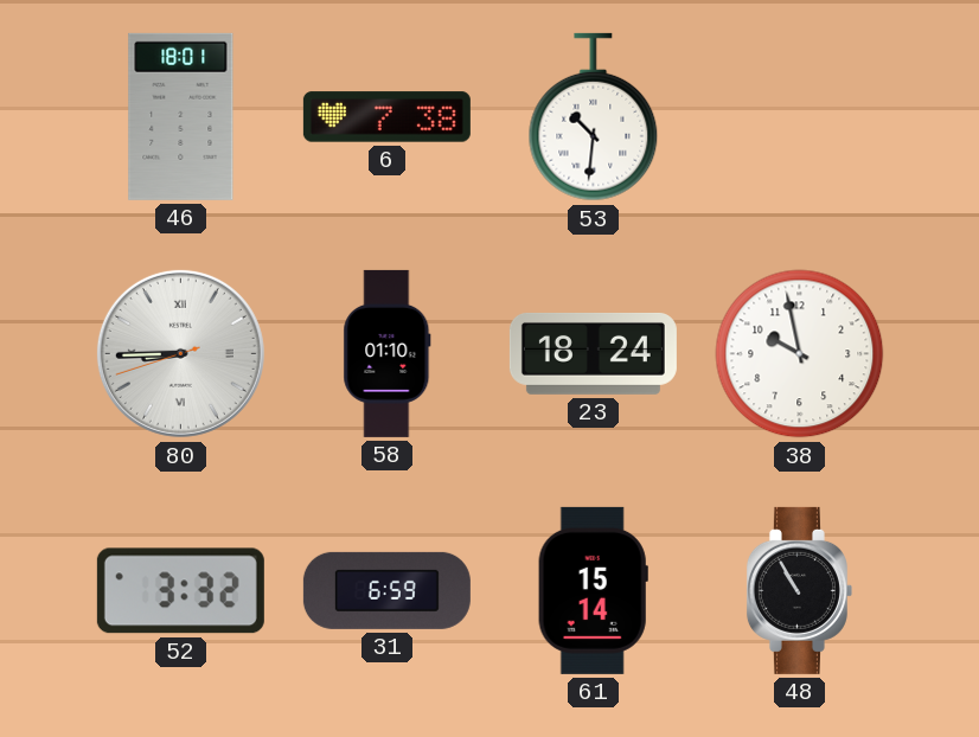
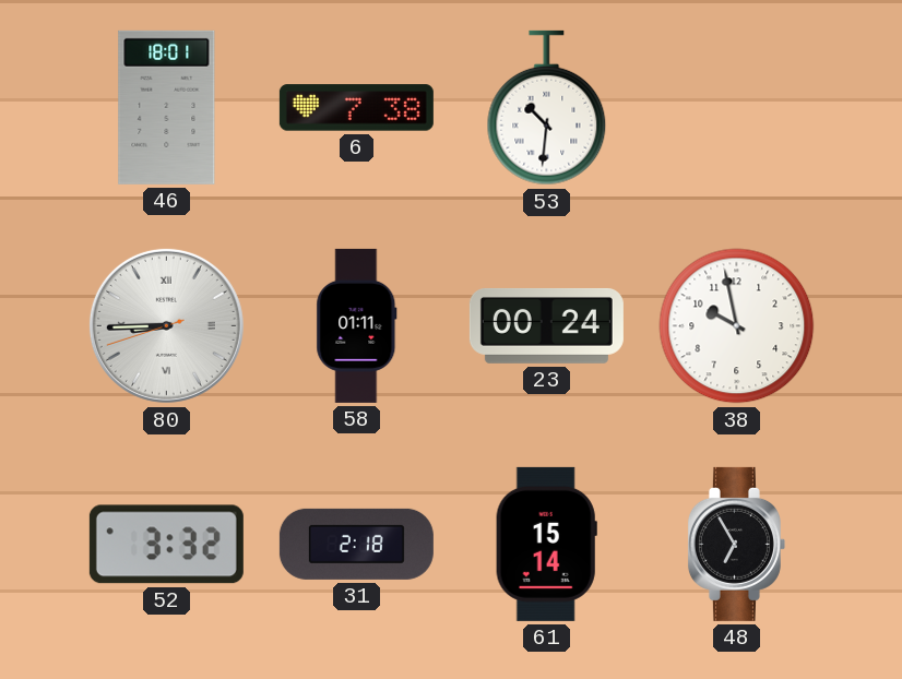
58: 01:10 -> 01:11
23: 18:24 -> 00:24
31: 6:59 -> 2:18
48: 10:55 -> 6:55
